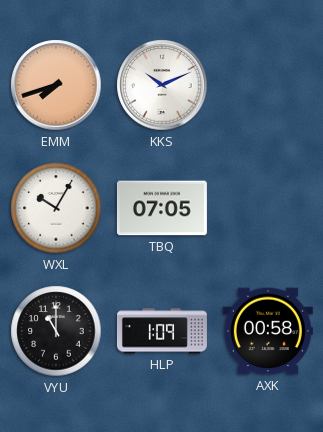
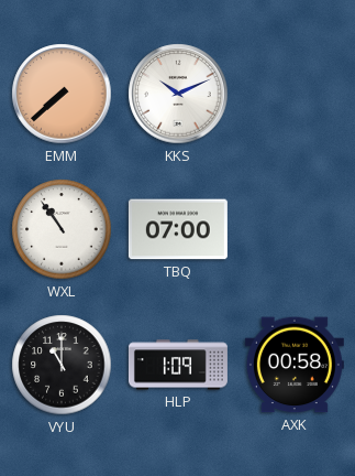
EMM: 7:42 -> 7:38
WXL: 10:05 -> 10:54
TBQ: 07:05 -> 07:00
